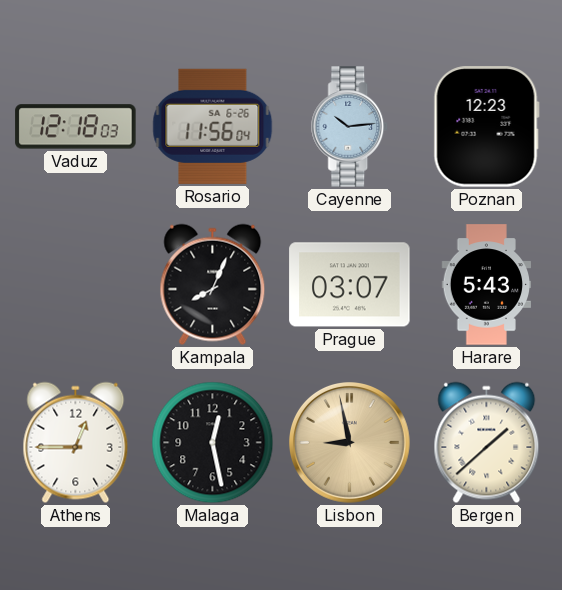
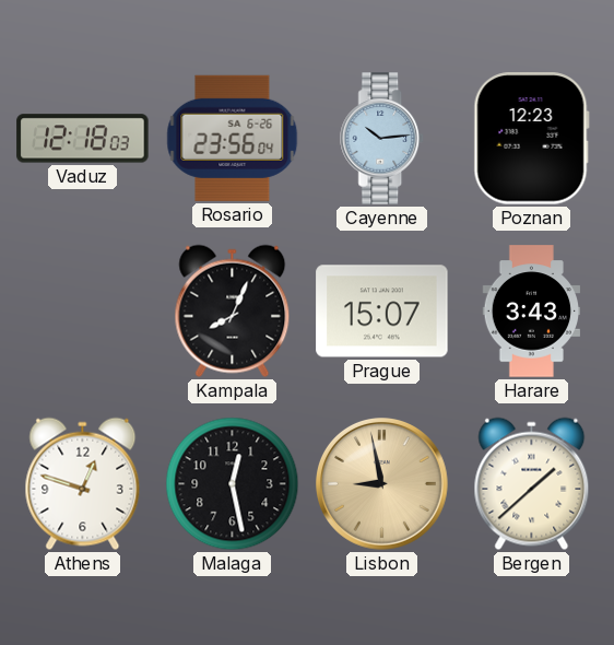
Rosario: 11:56 -> 23:56
Prague: 03:07 -> 15:07
Harare: 5:43 -> 3:43
Athens: 12:45 -> 12:48
